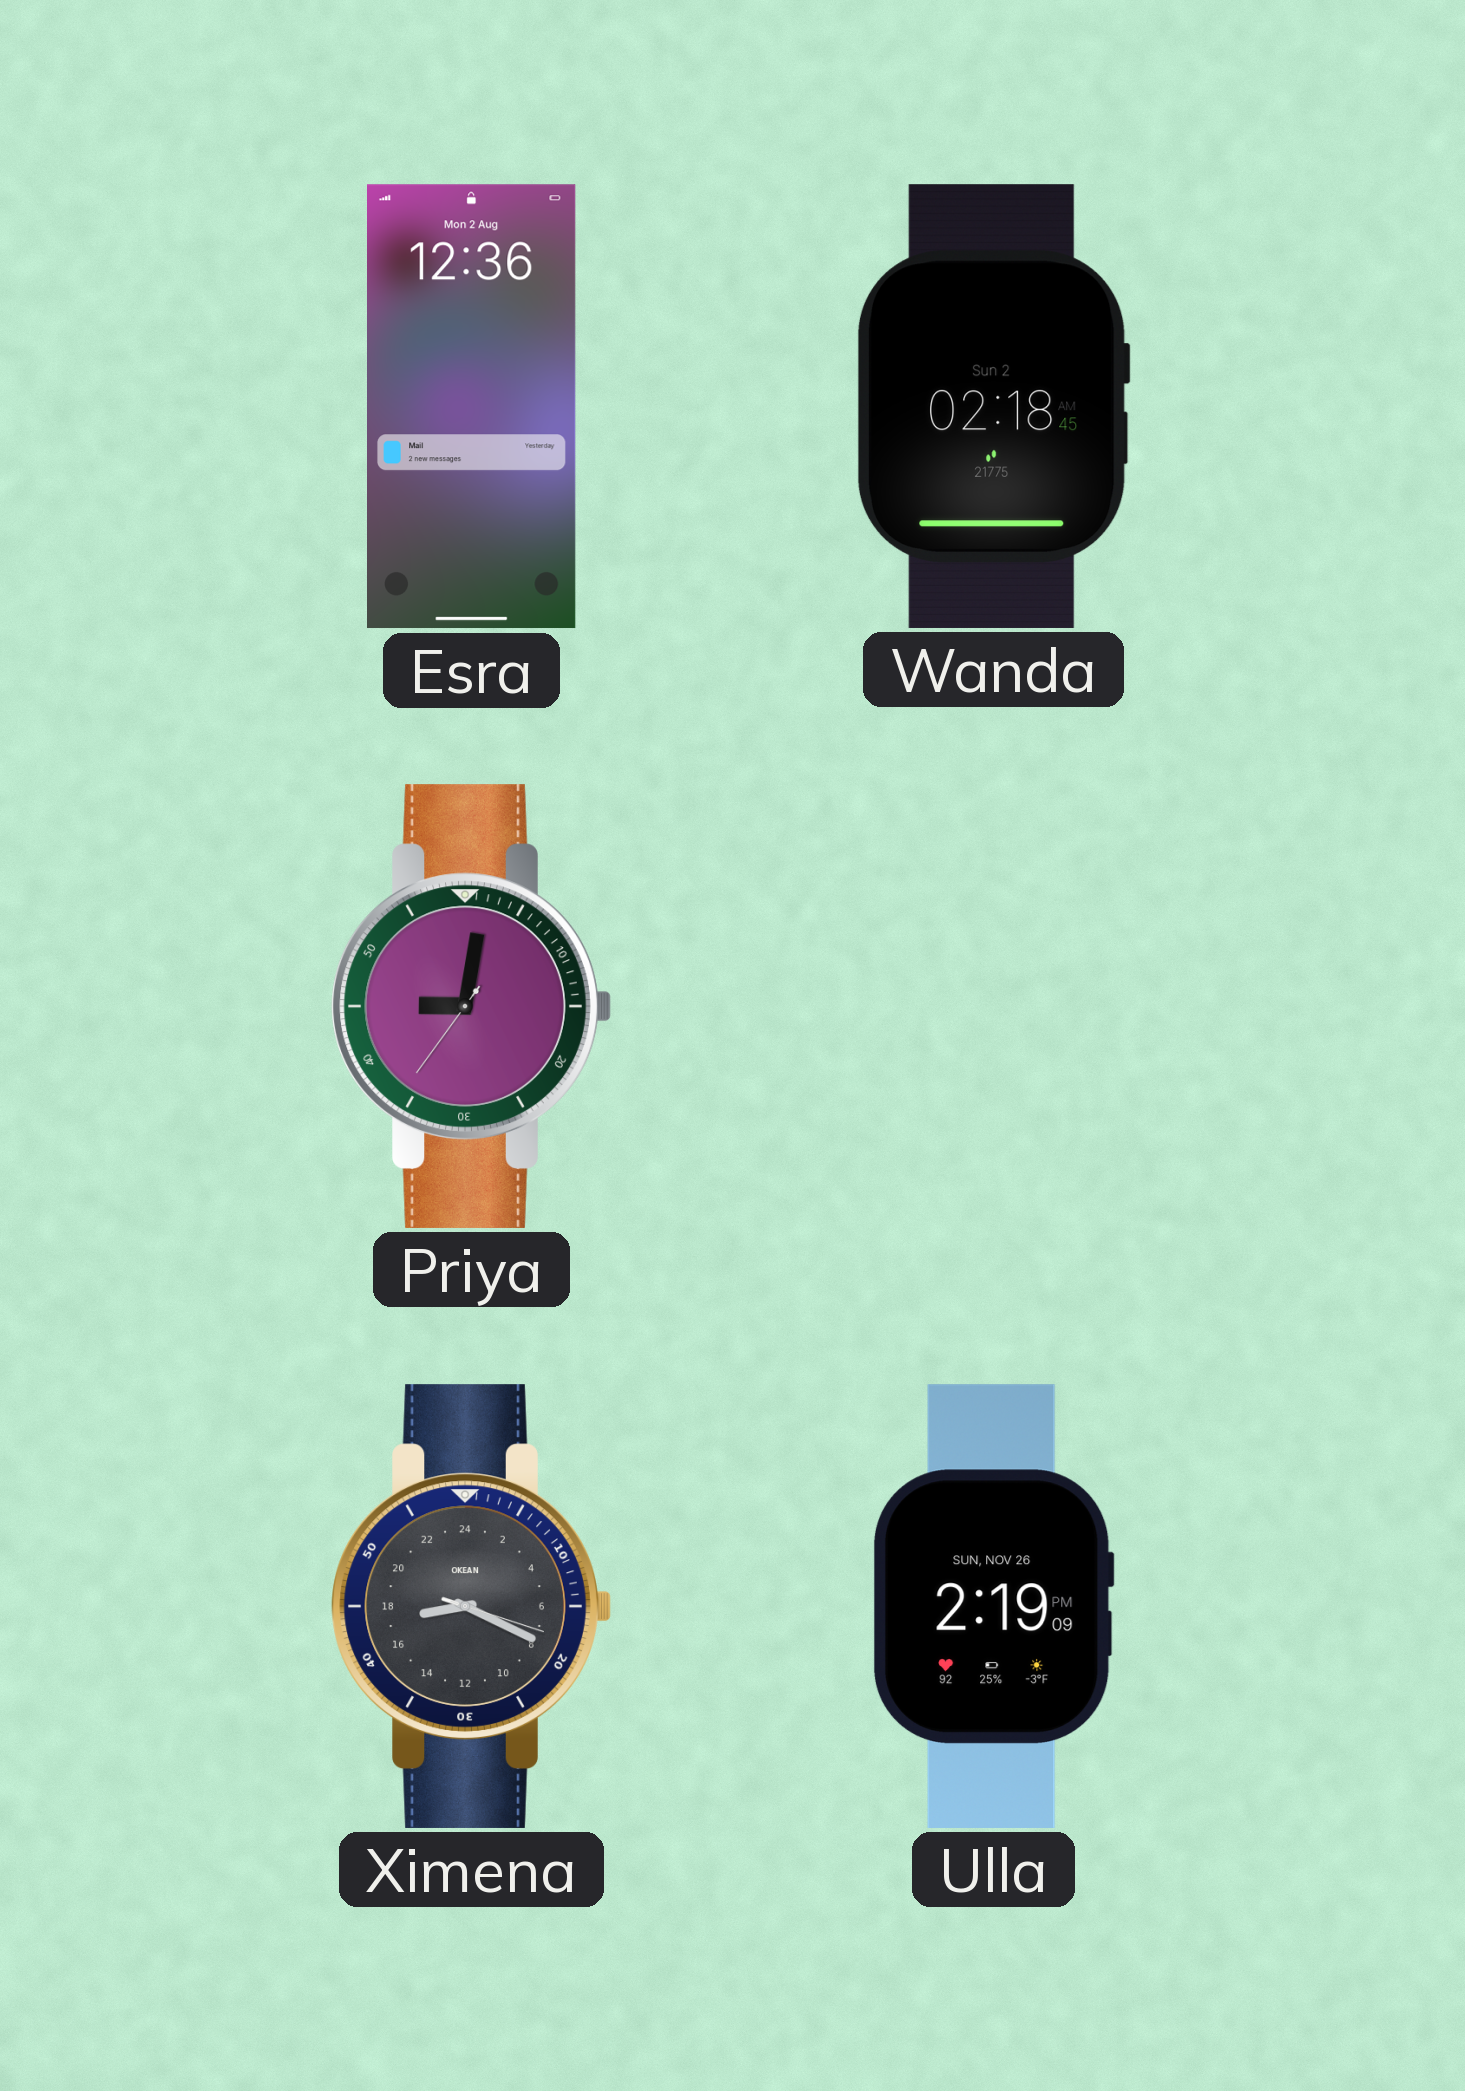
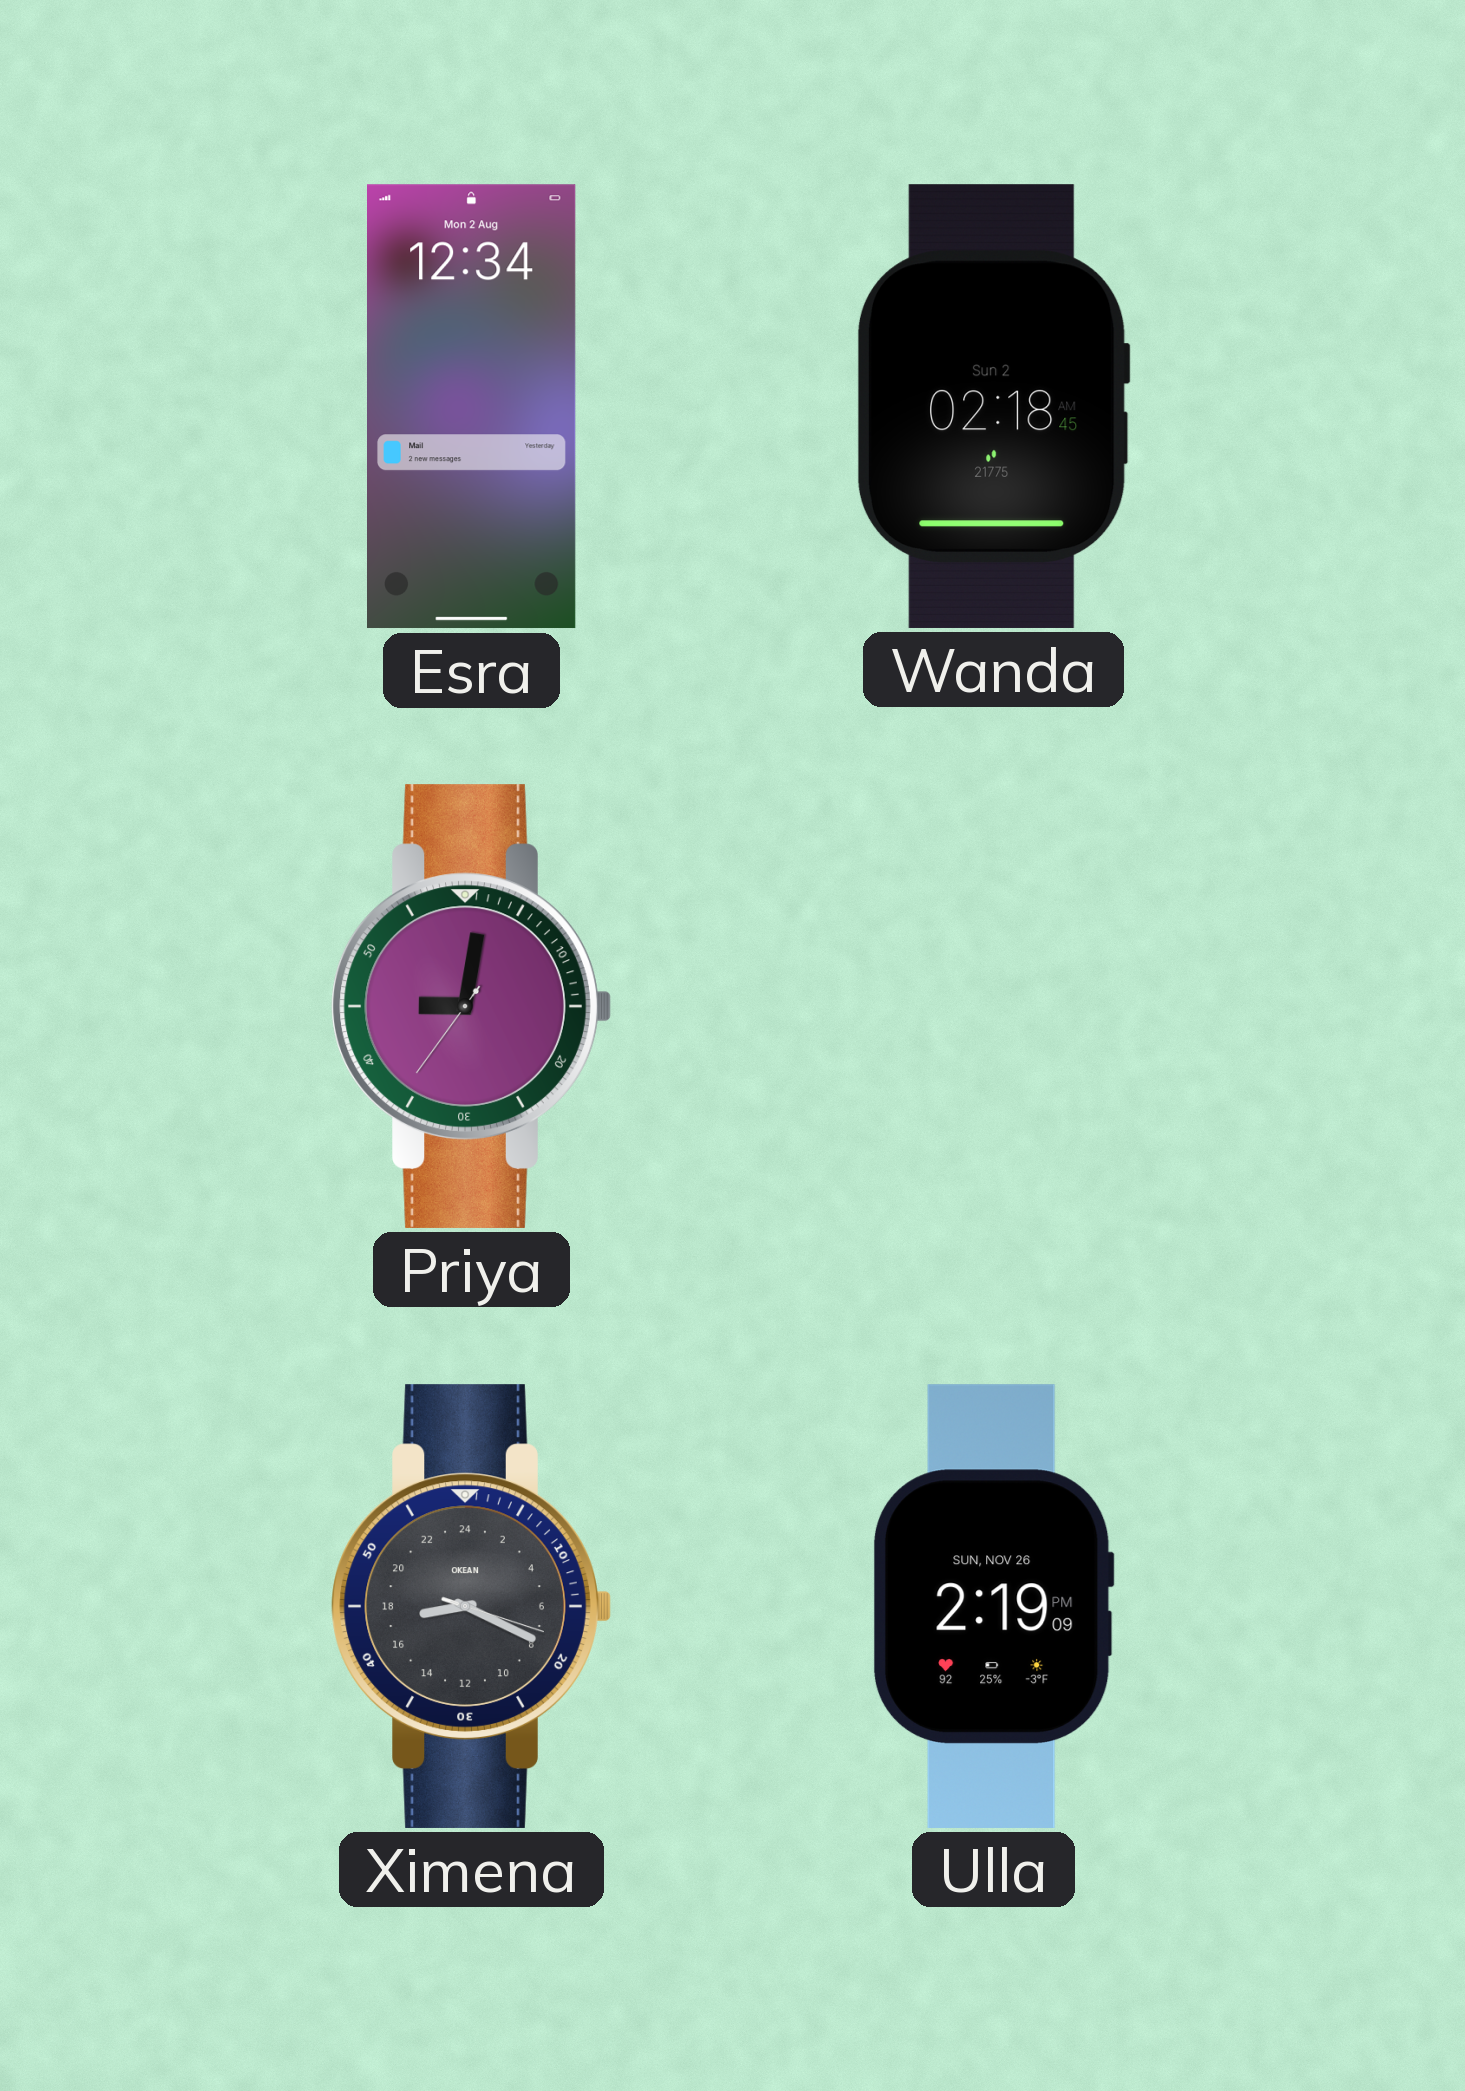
Esra: 12:36 -> 12:34
